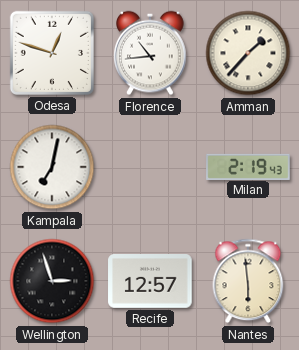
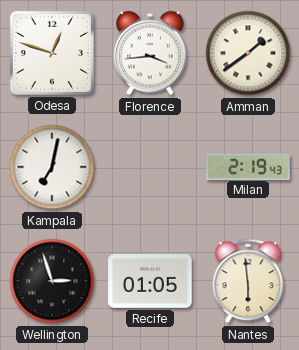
Florence: 10:44 -> 3:44
Amman: 1:37 -> 1:39
Recife: 12:57 -> 01:05
